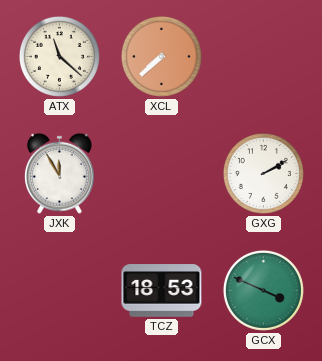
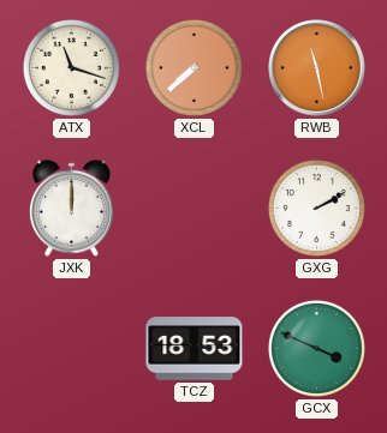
ATX: 11:22 -> 11:18
RWB: none -> 11:28
JXK: 11:55 -> 12:00
